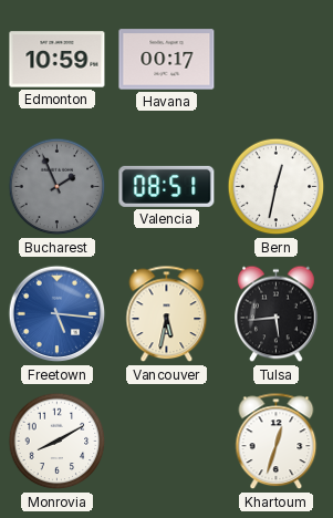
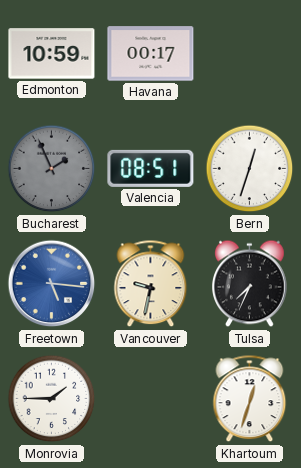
Bern: 12:32 -> 12:33
Vancouver: 5:32 -> 9:32
Tulsa: 5:44 -> 7:34
Monrovia: 8:10 -> 1:45
